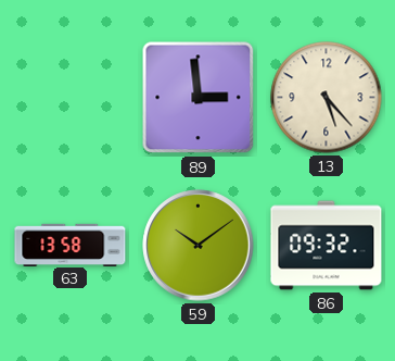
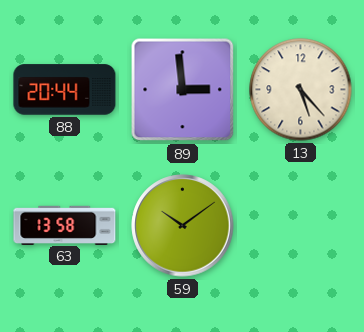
88: none -> 20:44
86: 09:32 -> none
